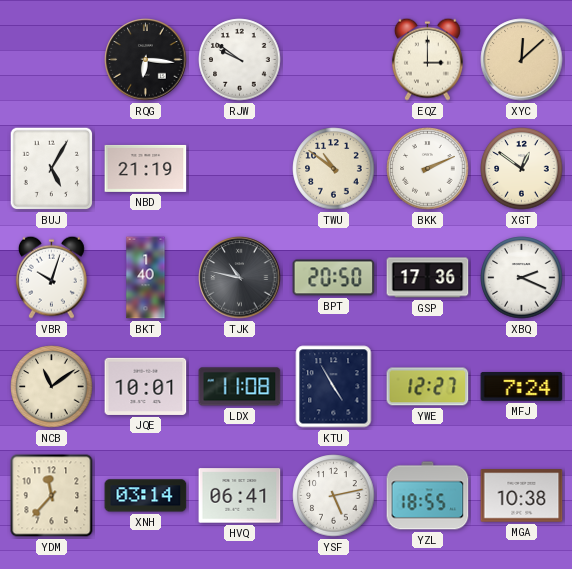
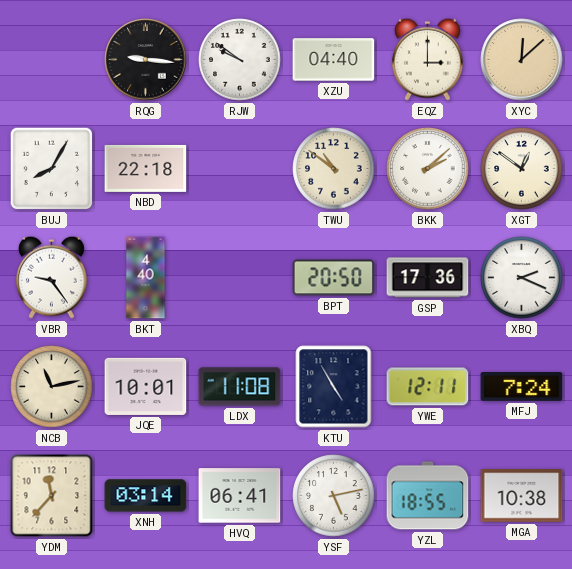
RQG: 6:16 -> 9:16
XZU: none -> 04:40
BUJ: 5:05 -> 8:05
NBD: 21:19 -> 22:18
BKK: 2:11 -> 2:08
VBR: 10:03 -> 9:24
BKT: 1:40 -> 4:40
TJK: 10:47 -> none
NCB: 11:09 -> 11:13
YWE: 12:27 -> 12:11
